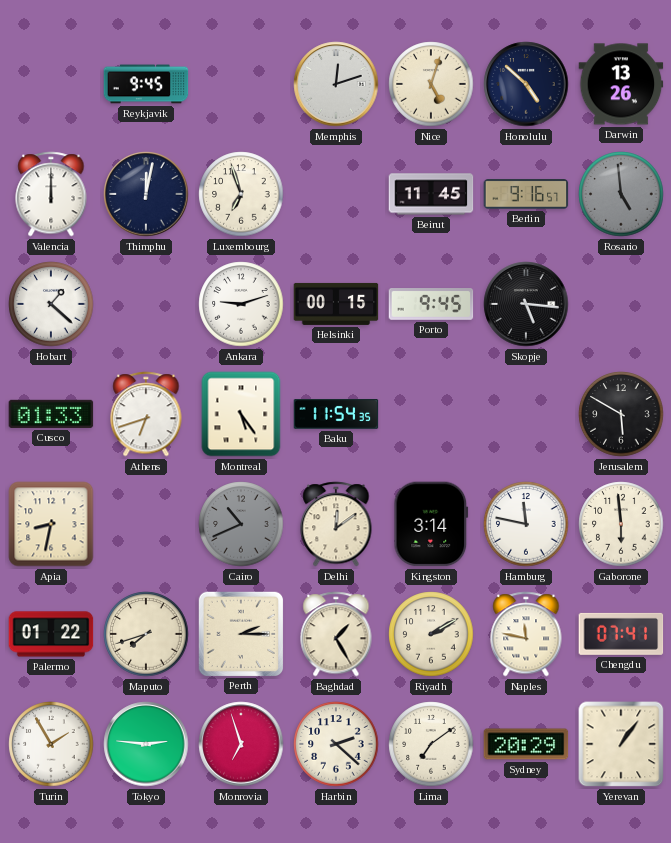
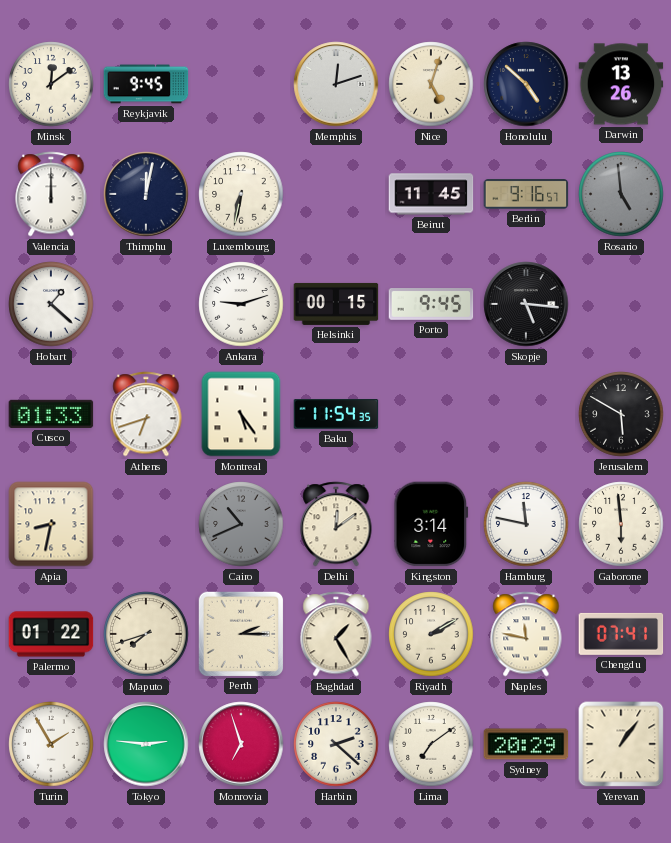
Minsk: none -> 12:09
Luxembourg: 6:57 -> 6:32
